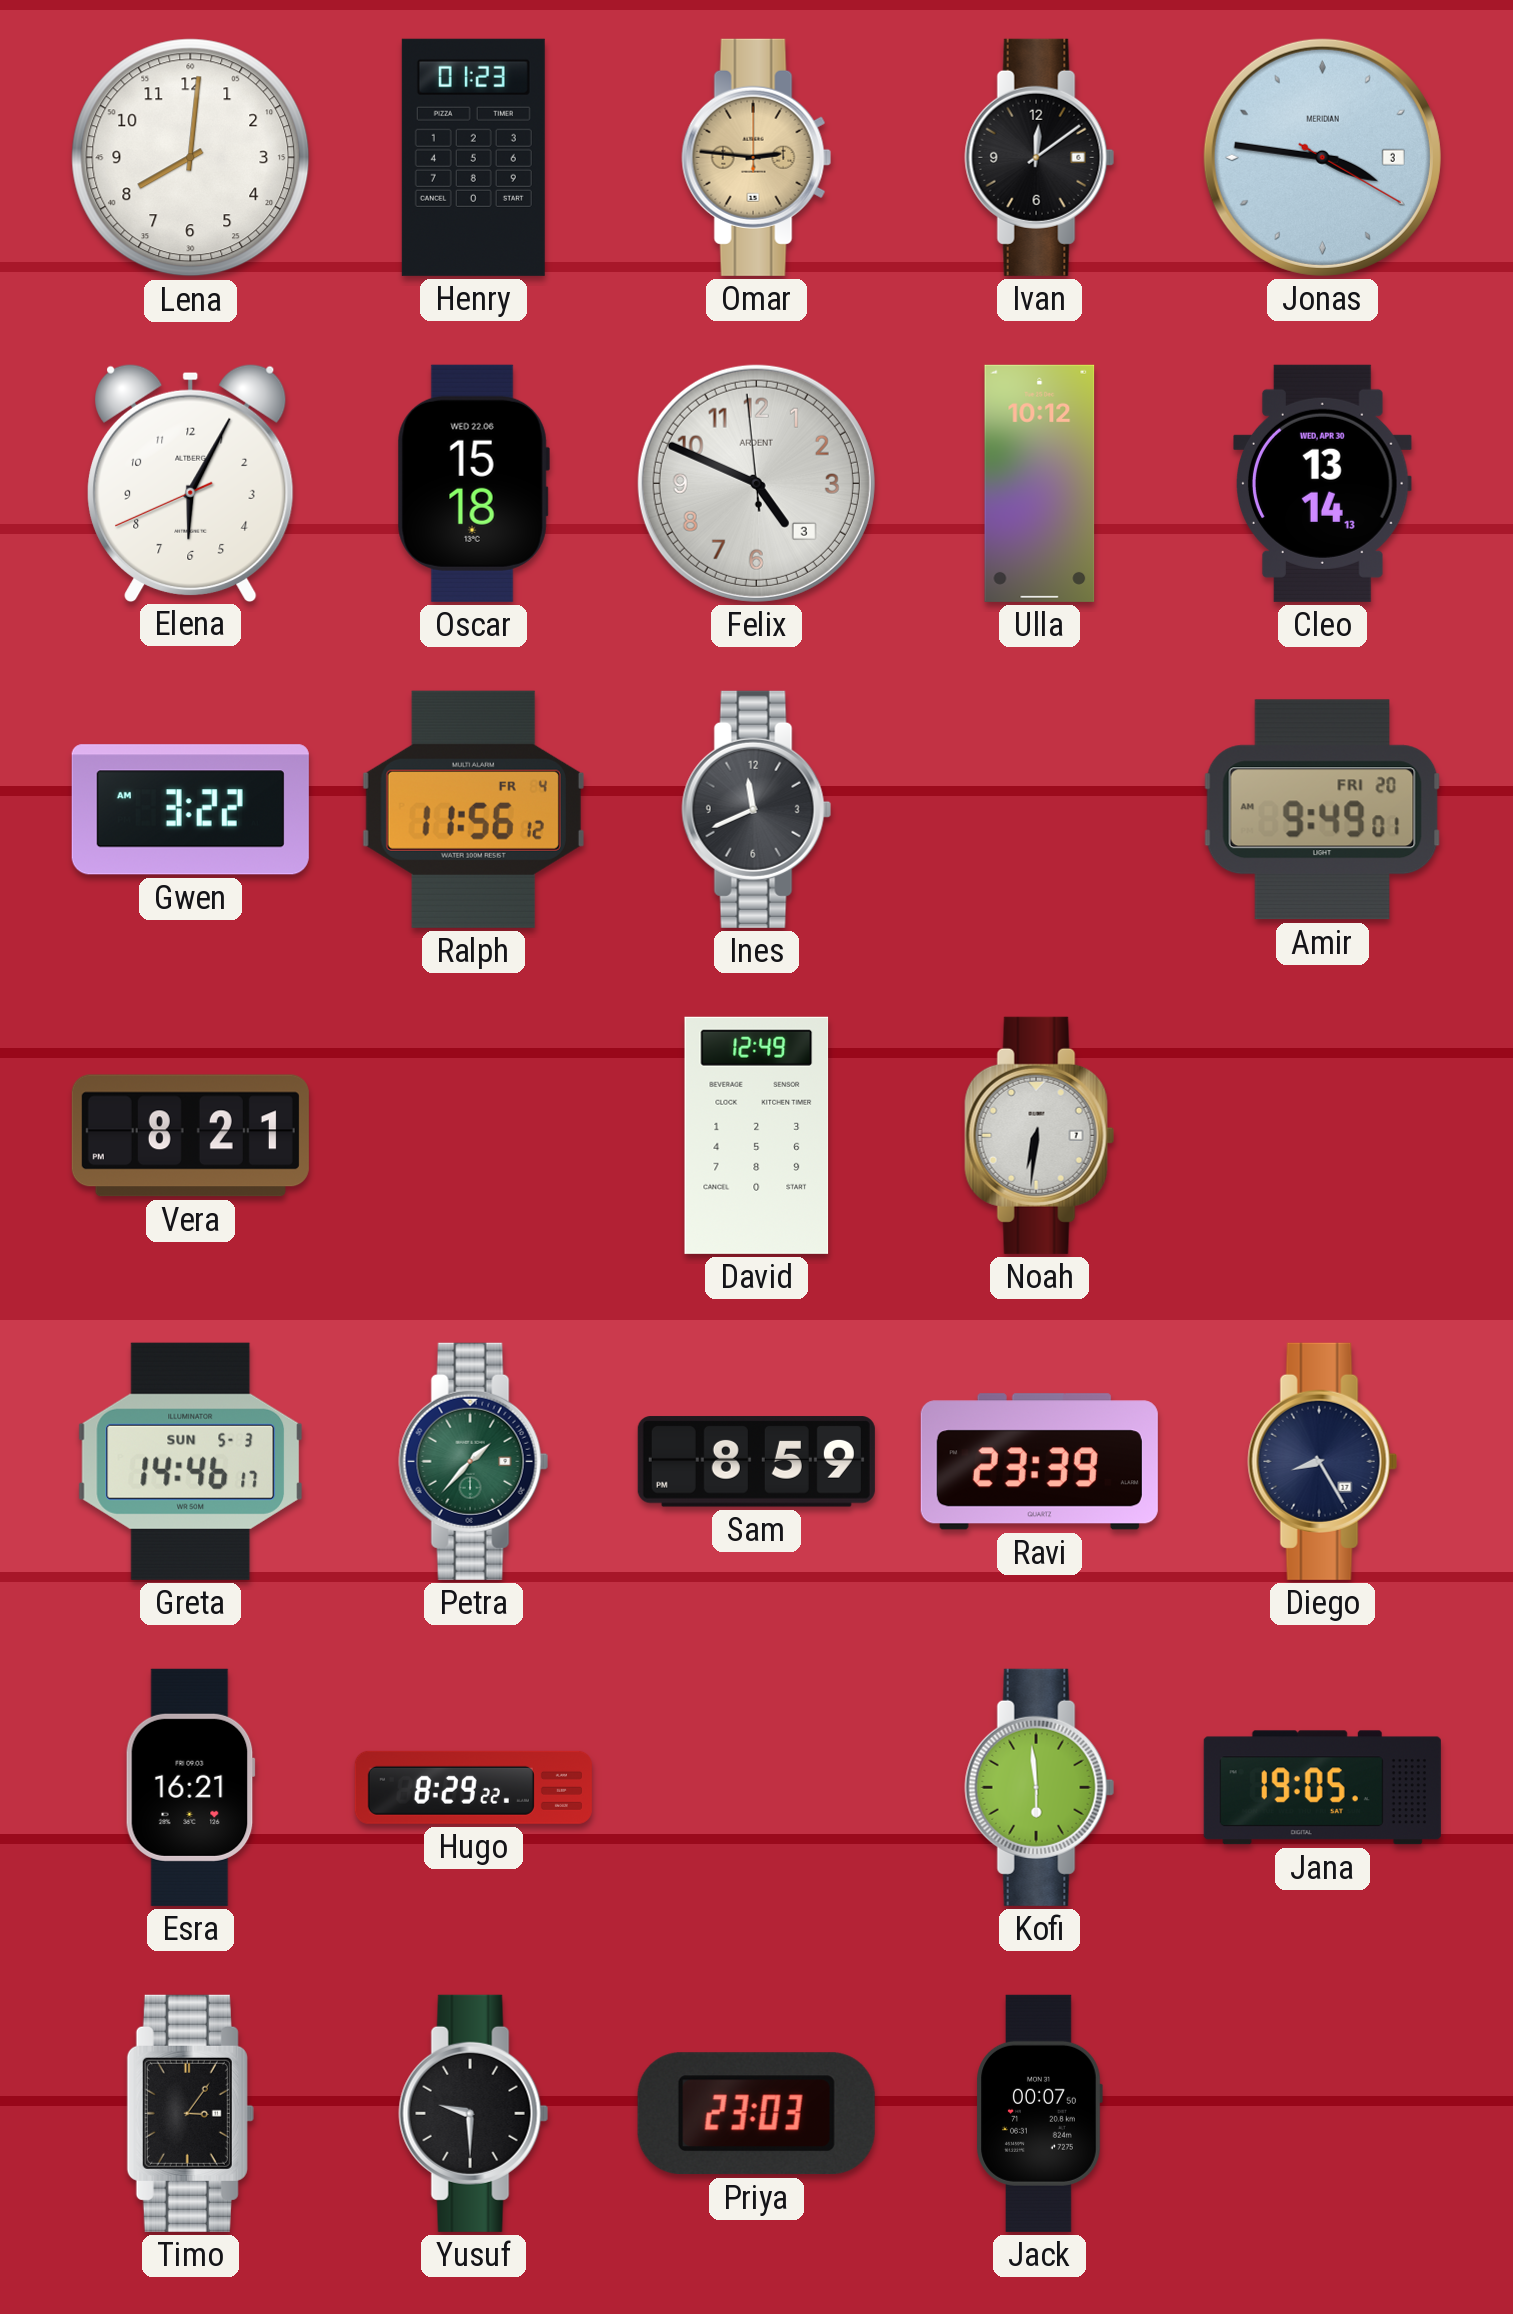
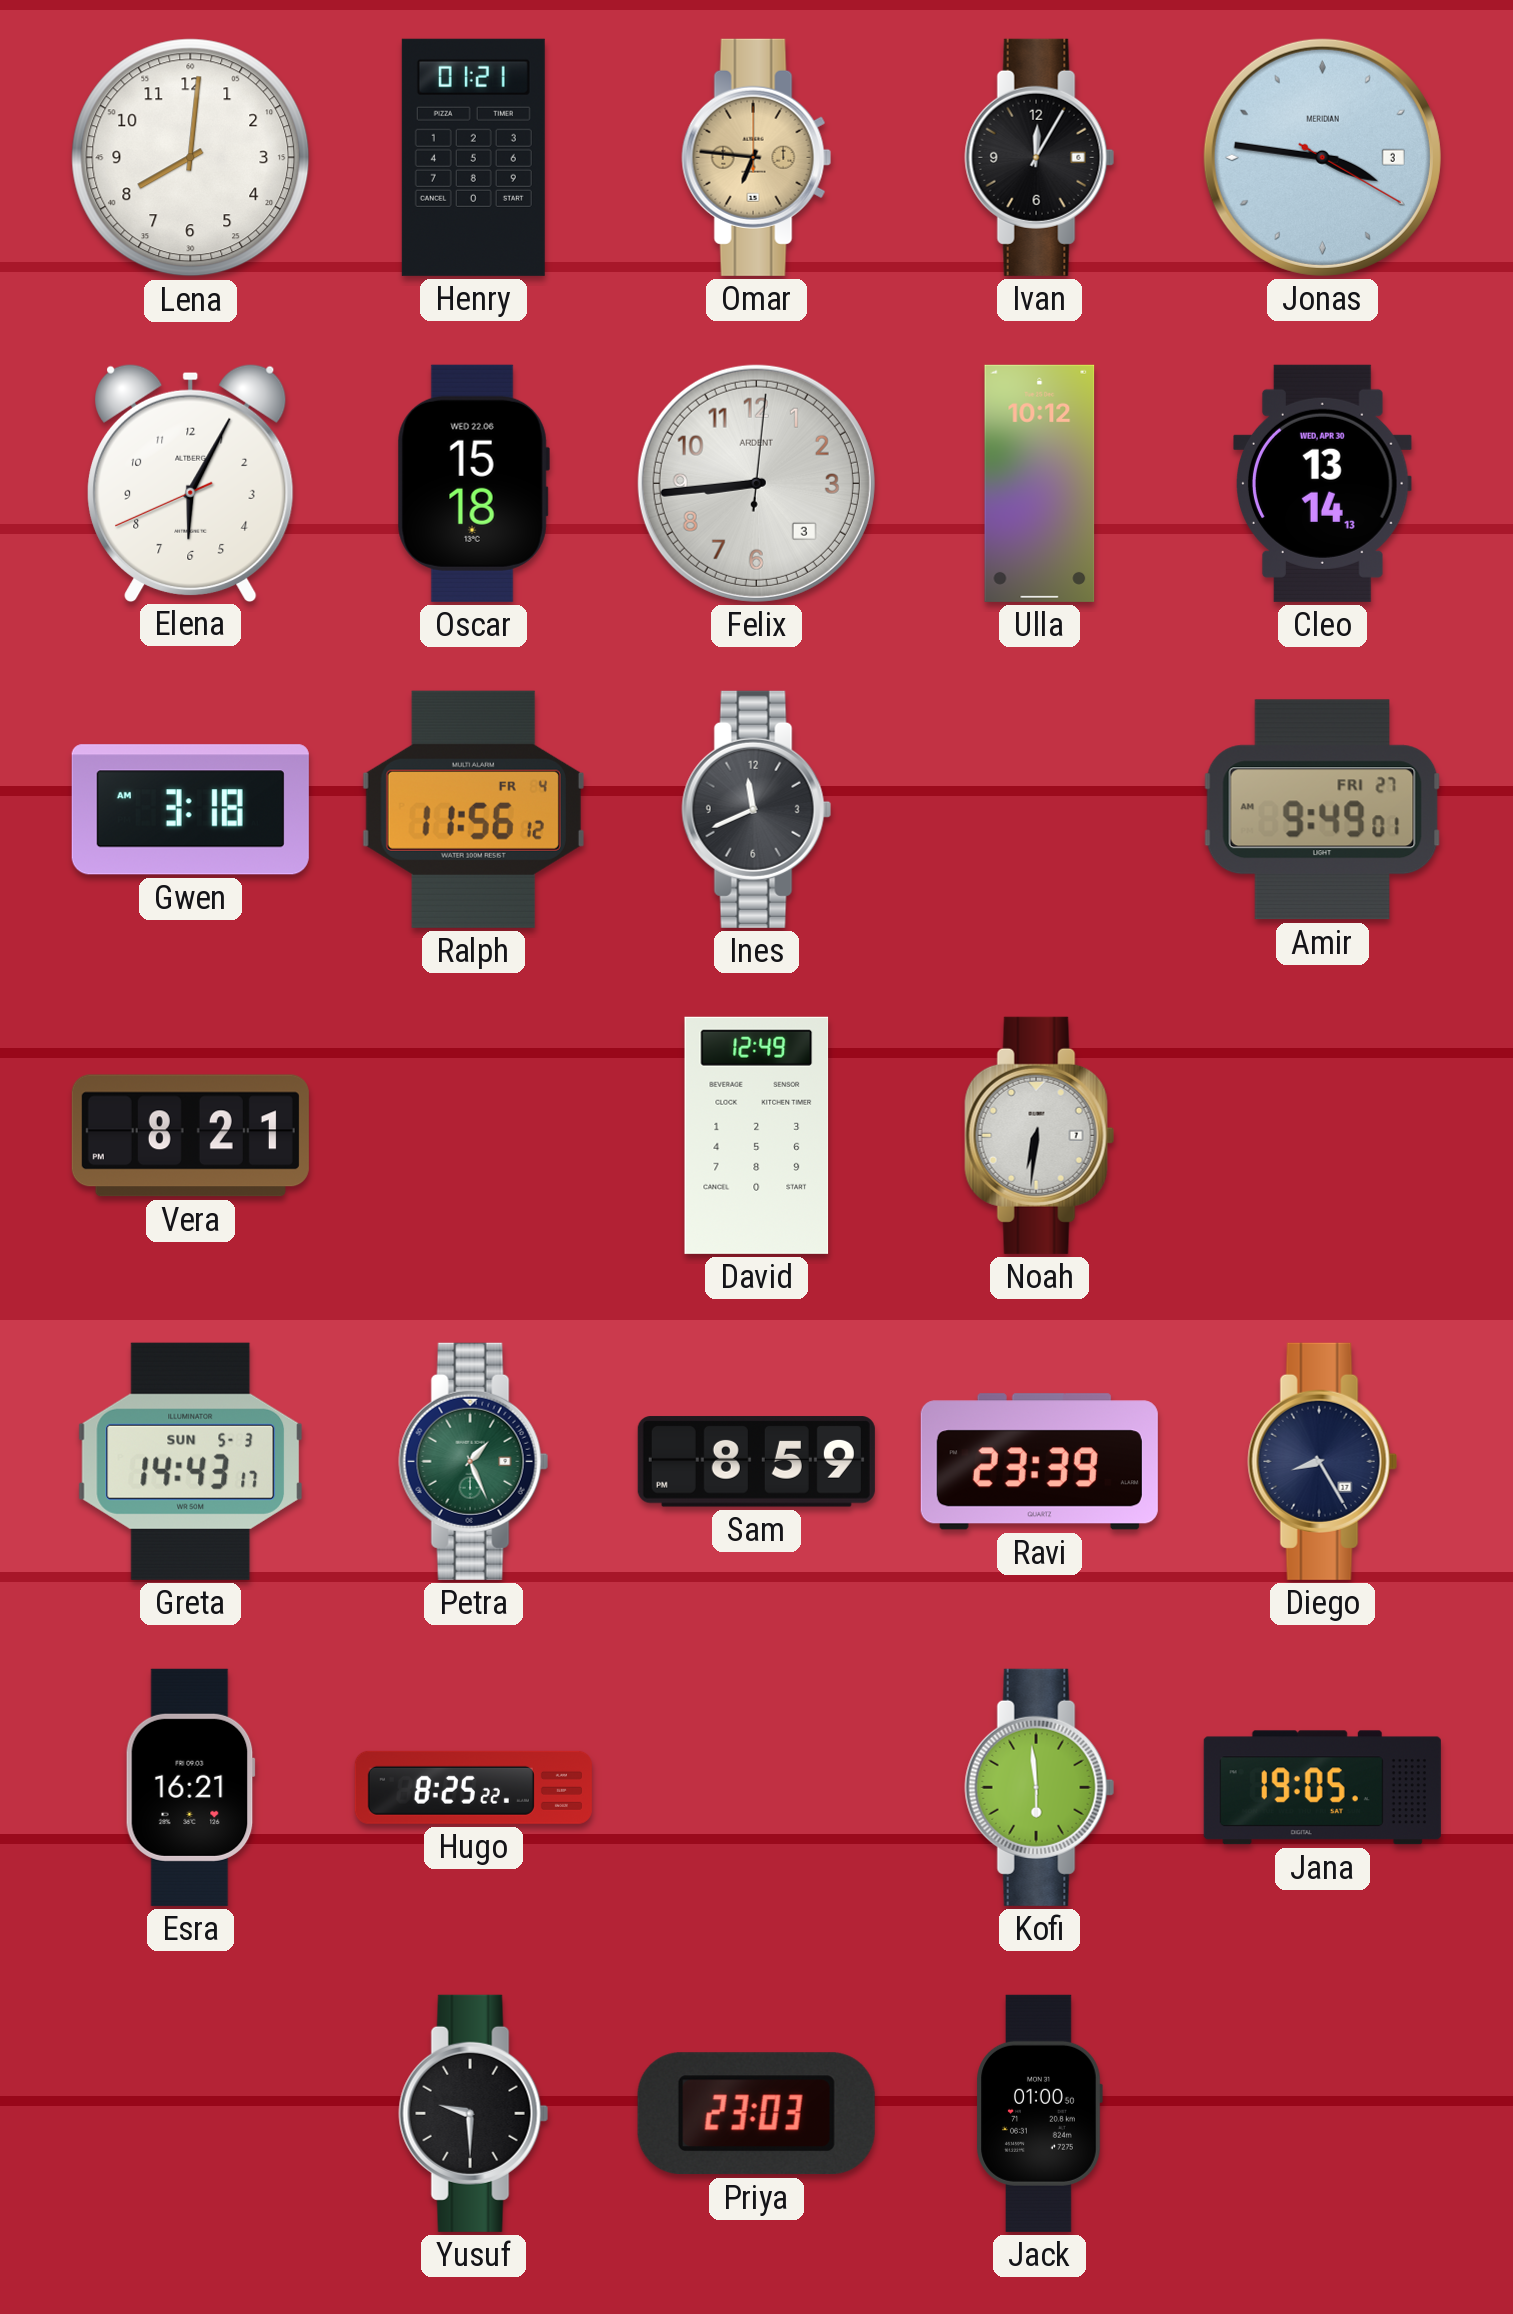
Henry: 01:23 -> 01:21
Omar: 2:46 -> 6:46
Ivan: 12:09 -> 12:05
Felix: 4:48 -> 8:44
Gwen: 3:22 -> 3:18
Amir date: FRI 20 -> FRI 27
Greta: 14:46 -> 14:43
Petra: 1:37 -> 1:26
Hugo: 8:29 -> 8:25
Timo: 3:06 -> none
Jack: 00:07 -> 01:00
